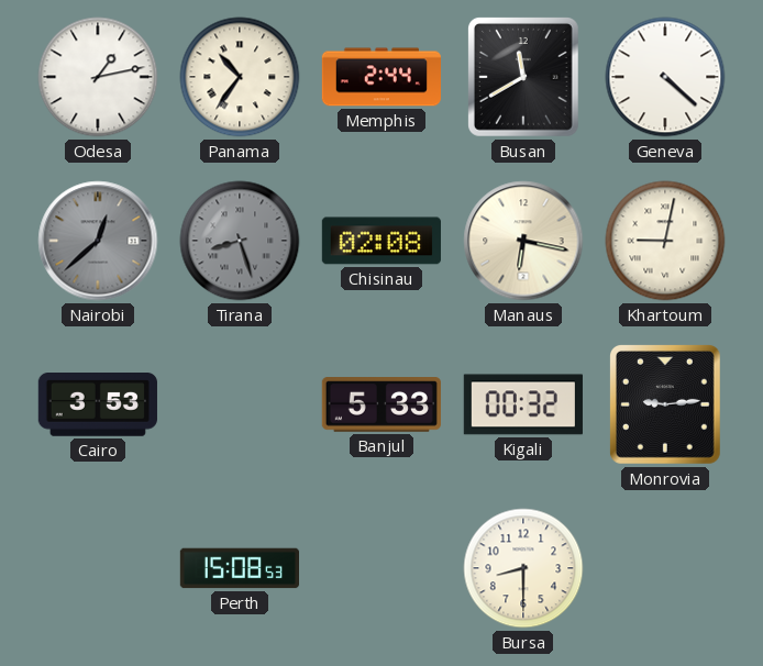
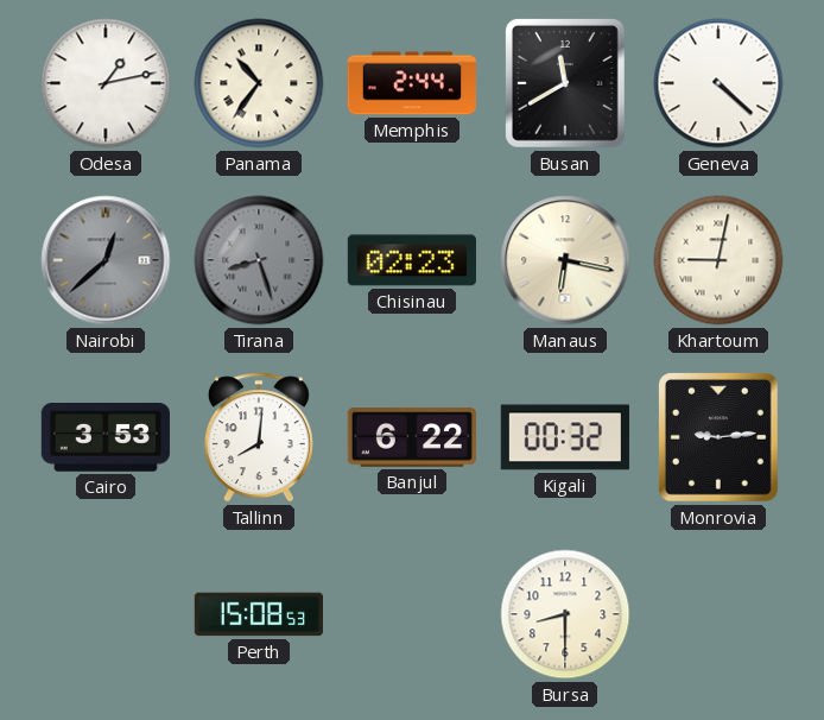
Chisinau: 02:08 -> 02:23
Tallinn: none -> 8:01
Banjul: 5:33 -> 6:22
